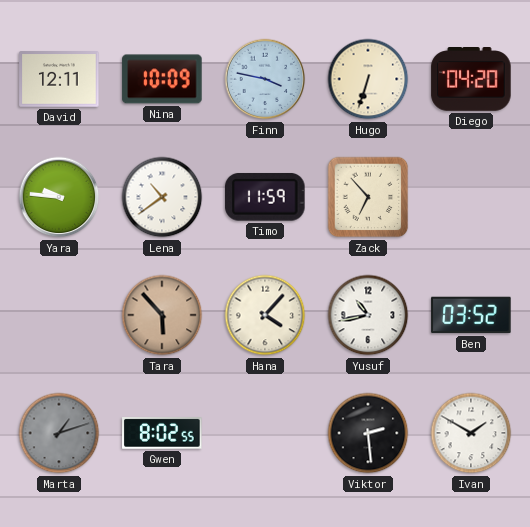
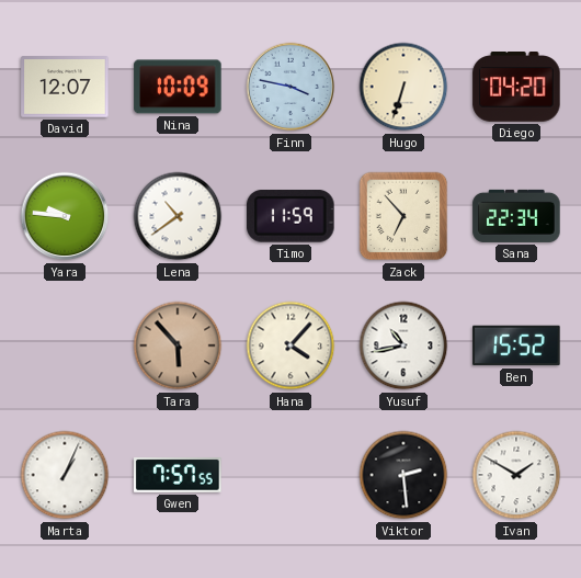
David: 12:11 -> 12:07
Sana: none -> 22:34
Ben: 03:52 -> 15:52
Marta: 1:12 -> 1:04
Marta dial: grey -> white
Gwen: 8:02 -> 7:57
